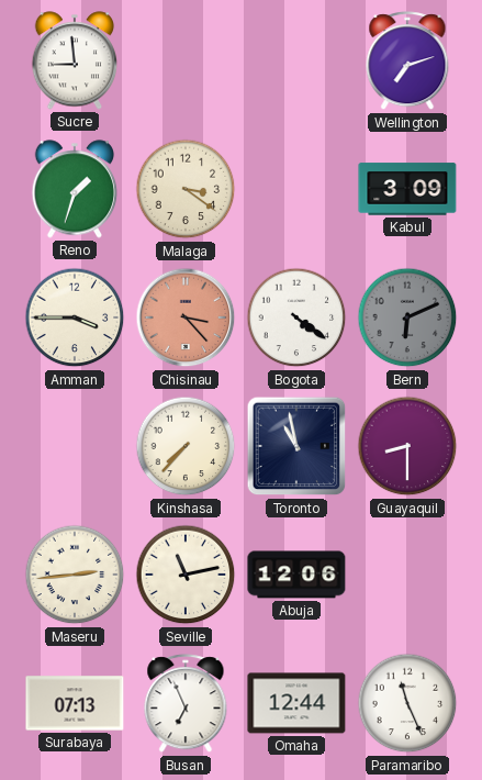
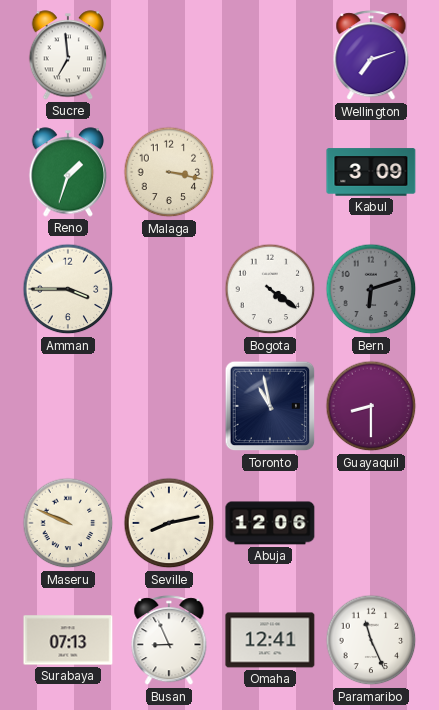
Sucre: 8:59 -> 6:59
Malaga: 3:21 -> 3:17
Chisinau: 3:23 -> none
Bern: 6:11 -> 6:12
Kinshasa: 7:37 -> none
Maseru: 2:44 -> 9:49
Seville: 11:13 -> 8:13
Busan: 6:56 -> 8:56
Omaha: 12:44 -> 12:41
